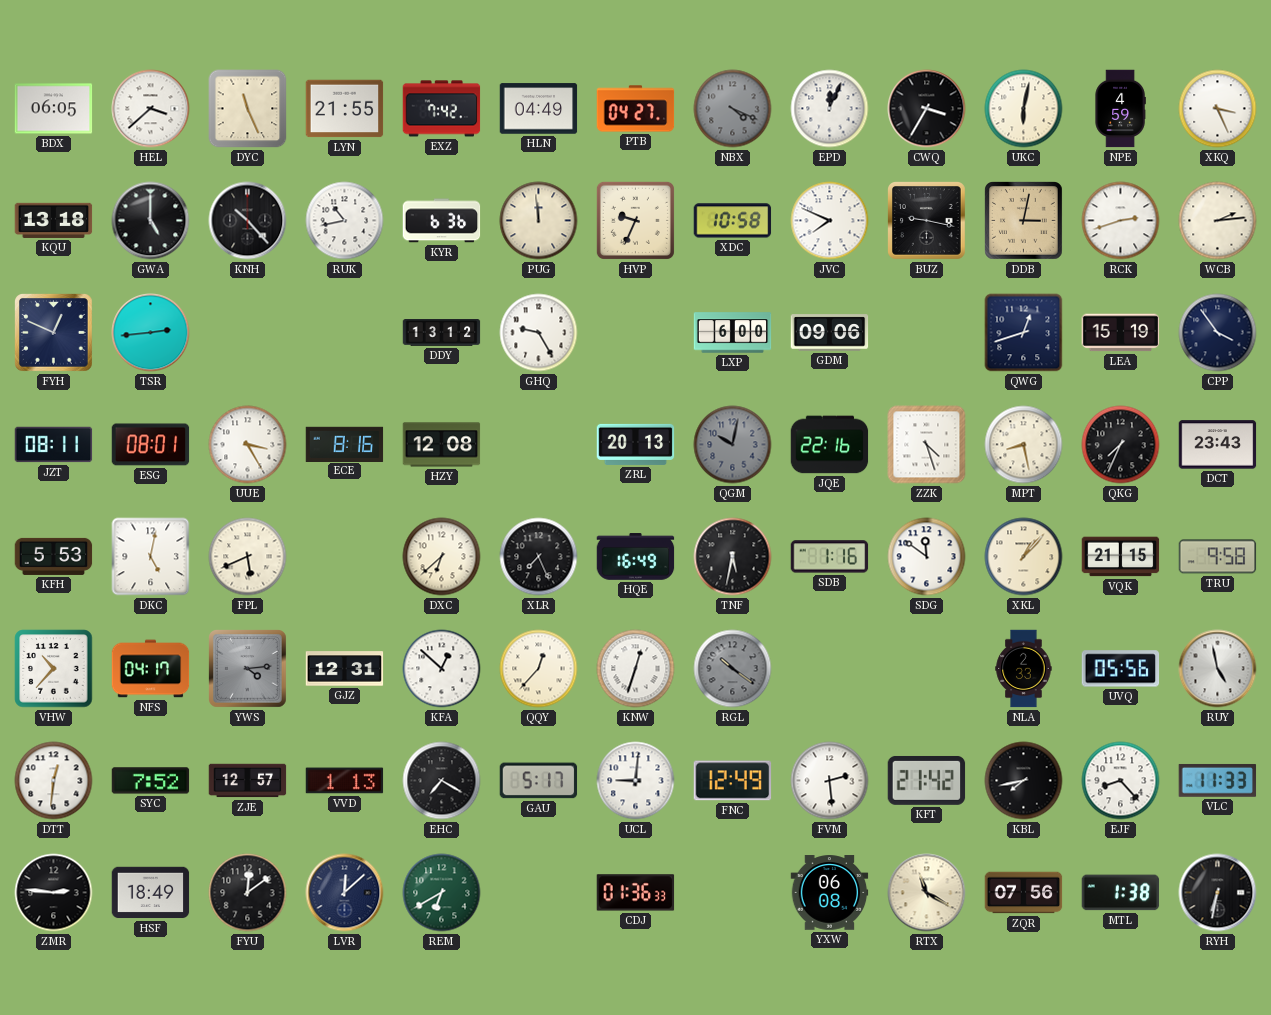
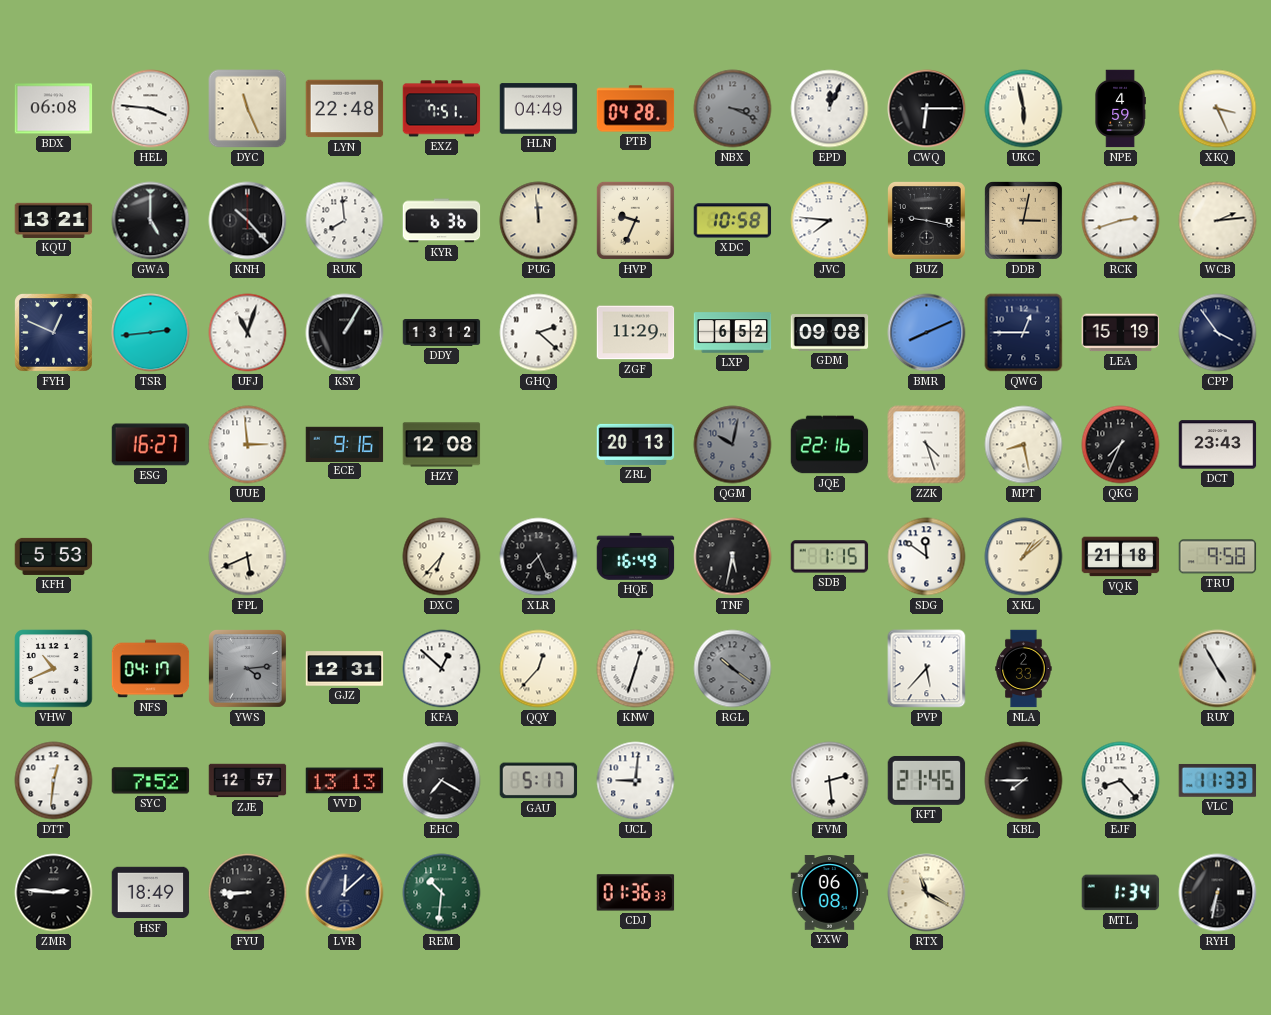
BDX: 06:05 -> 06:08
HEL: 3:38 -> 3:46
LYN: 21:55 -> 22:48
EXZ: 7:42 -> 7:51
PTB: 04:27 -> 04:28
NBX: 4:19 -> 3:19
CWQ: 3:35 -> 6:15
UKC: 6:02 -> 5:58
KQU: 13:18 -> 13:21
RUK: 10:43 -> 7:59
JVC: 7:49 -> 7:46
UFJ: none -> 11:03
KSY: none -> 1:05
GHQ: 9:25 -> 2:22
ZGF: none -> 11:29
LXP: 6:00 -> 6:52
GDM: 09:06 -> 09:08
BMR: none -> 8:11
QWG: 12:42 -> 12:45
JZT: 08:11 -> none
ESG: 08:01 -> 16:27
UUE: 3:25 -> 2:59
ECE: 8:16 -> 9:16
DKC: 5:02 -> none
DXC: 6:38 -> 6:37
SDB: 1:16 -> 1:15
XKL: 1:07 -> 1:08
VQK: 21:15 -> 21:18
VHW: 10:37 -> 10:41
PVP: none -> 5:37
UVQ: 05:56 -> none
RUY: 4:58 -> 4:55
VVD: 1:13 -> 13:13
FNC: 12:49 -> none
KFT: 21:42 -> 21:45
KBL: 7:43 -> 7:45
FYU: 12:09 -> 8:45
REM: 6:40 -> 10:31
ZQR: 07:56 -> none
MTL: 1:38 -> 1:34
